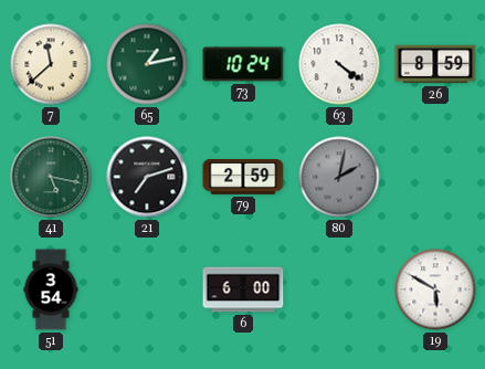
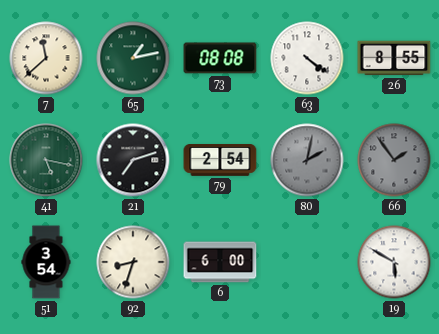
73: 10:24 -> 08:08
26: 8:59 -> 8:55
79: 2:59 -> 2:54
66: none -> 1:54
92: none -> 8:33
